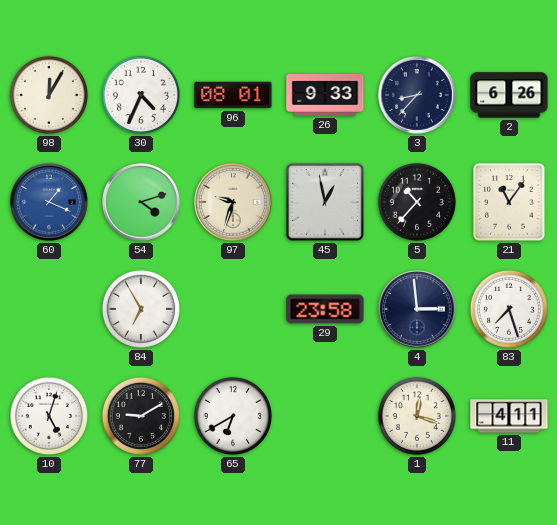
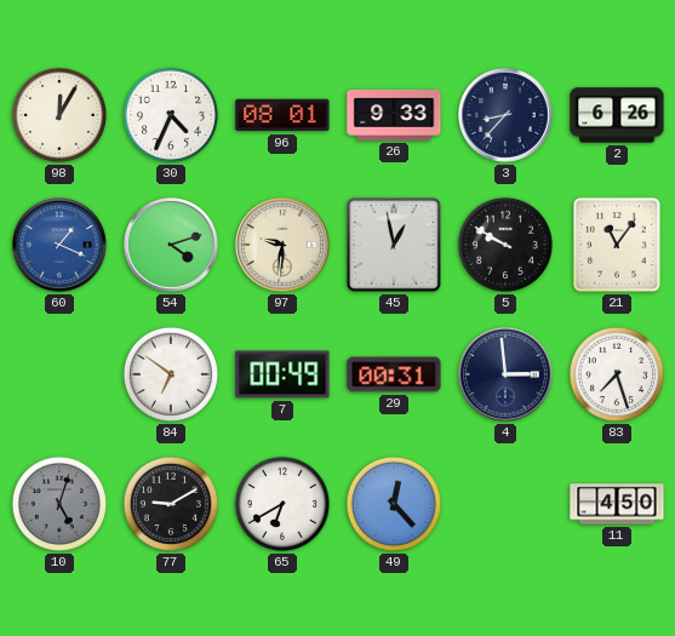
97: 9:33 -> 9:31
5: 10:37 -> 9:50
84: 6:55 -> 6:51
7: none -> 00:49
29: 23:58 -> 00:31
10 dial: white -> grey
49: none -> 12:23
1: 12:18 -> none
11: 4:11 -> 4:50
